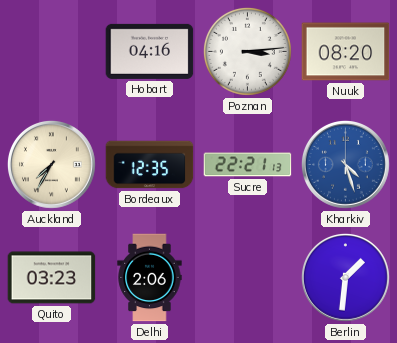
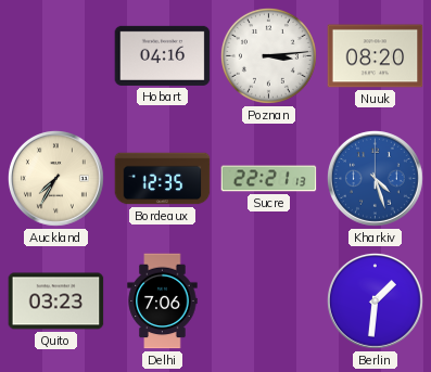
Delhi: 2:06 -> 7:06
